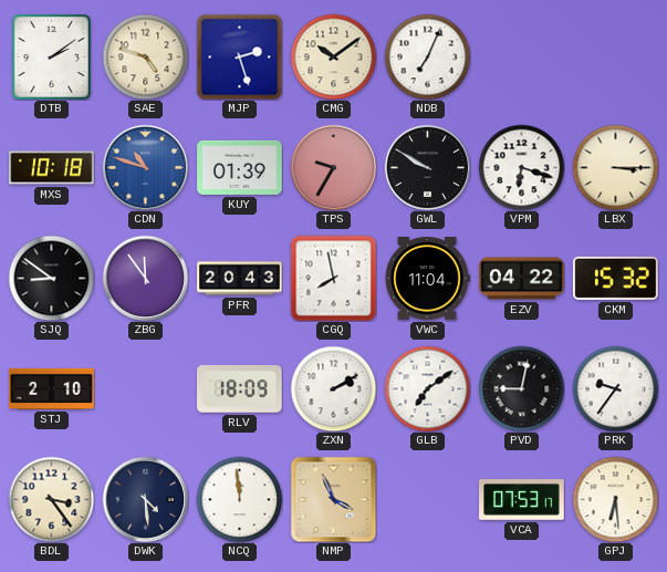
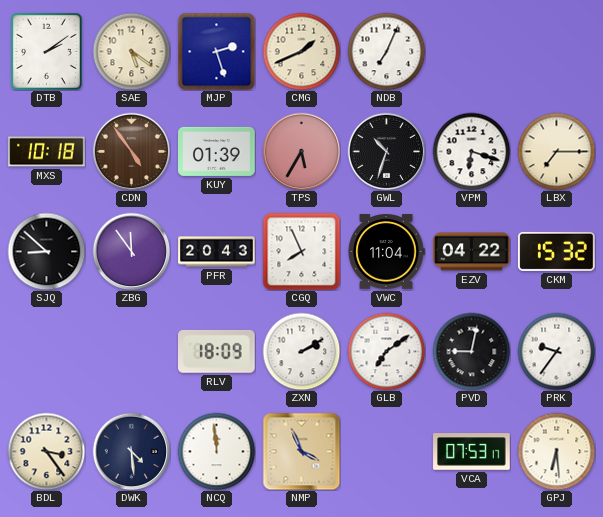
SAE: 4:48 -> 5:21
CMG: 10:09 -> 1:41
CDN: 10:48 -> 4:54
CDN dial: blue -> brown
TPS: 9:35 -> 5:35
GWL: 9:50 -> 10:33
LBX: 3:15 -> 7:15
SJQ: 8:51 -> 8:52
CGQ: 7:58 -> 7:56
STJ: 2:10 -> none
